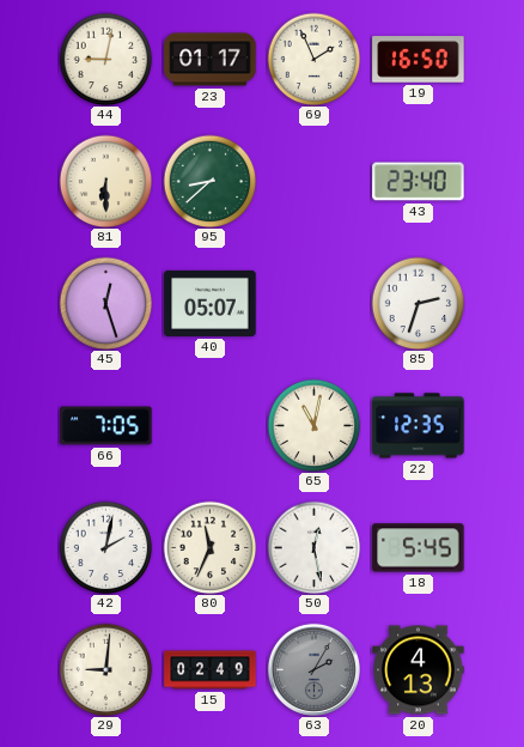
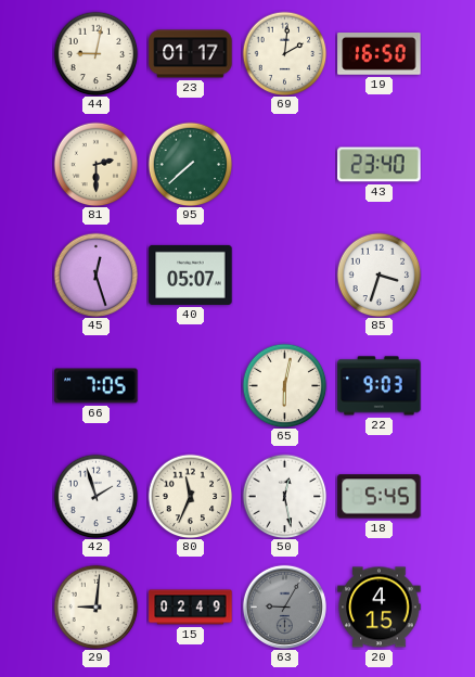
69: 1:56 -> 2:01
81: 6:30 -> 2:30
95: 8:38 -> 7:38
85: 2:33 -> 3:33
65: 11:02 -> 6:02
22: 12:35 -> 9:03
42: 2:02 -> 1:57
63: 2:05 -> 9:05
20: 4:13 -> 4:15
